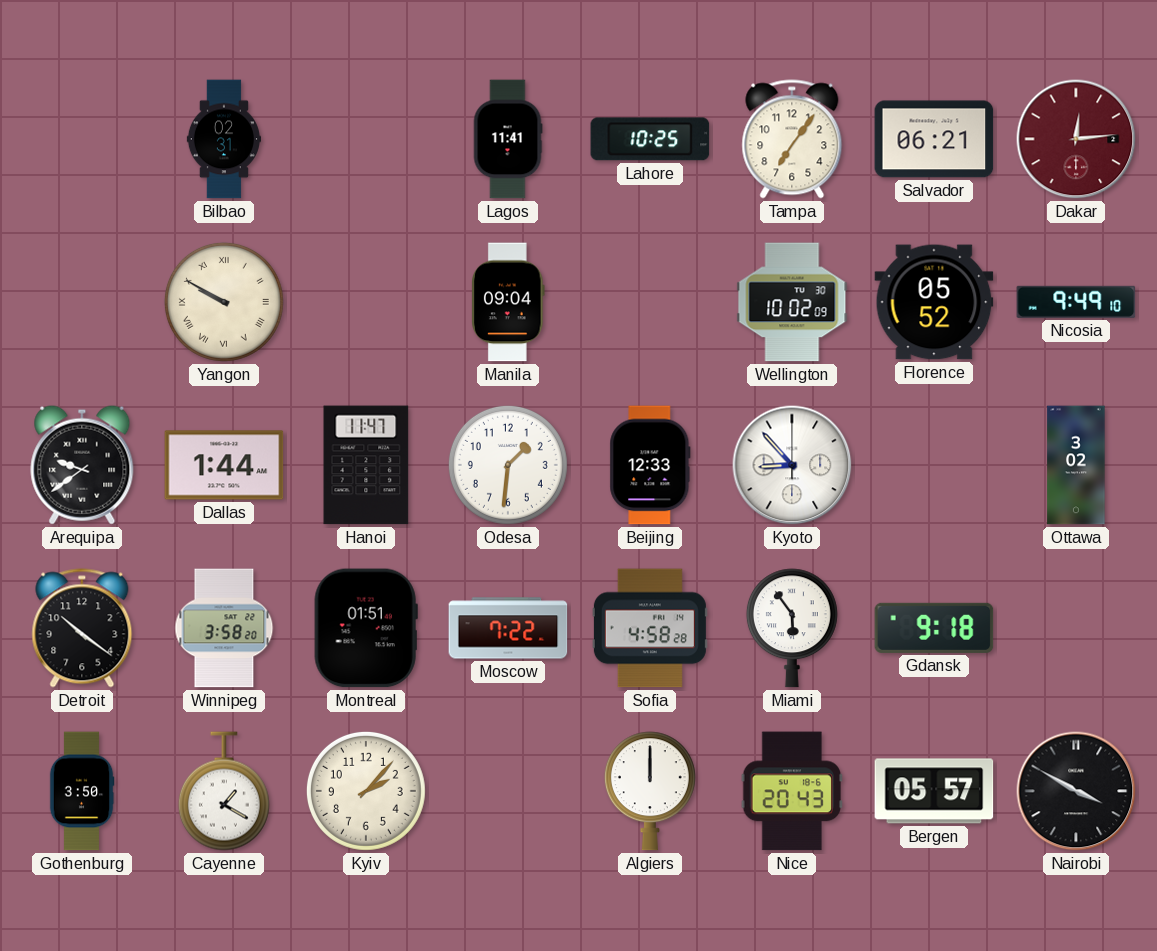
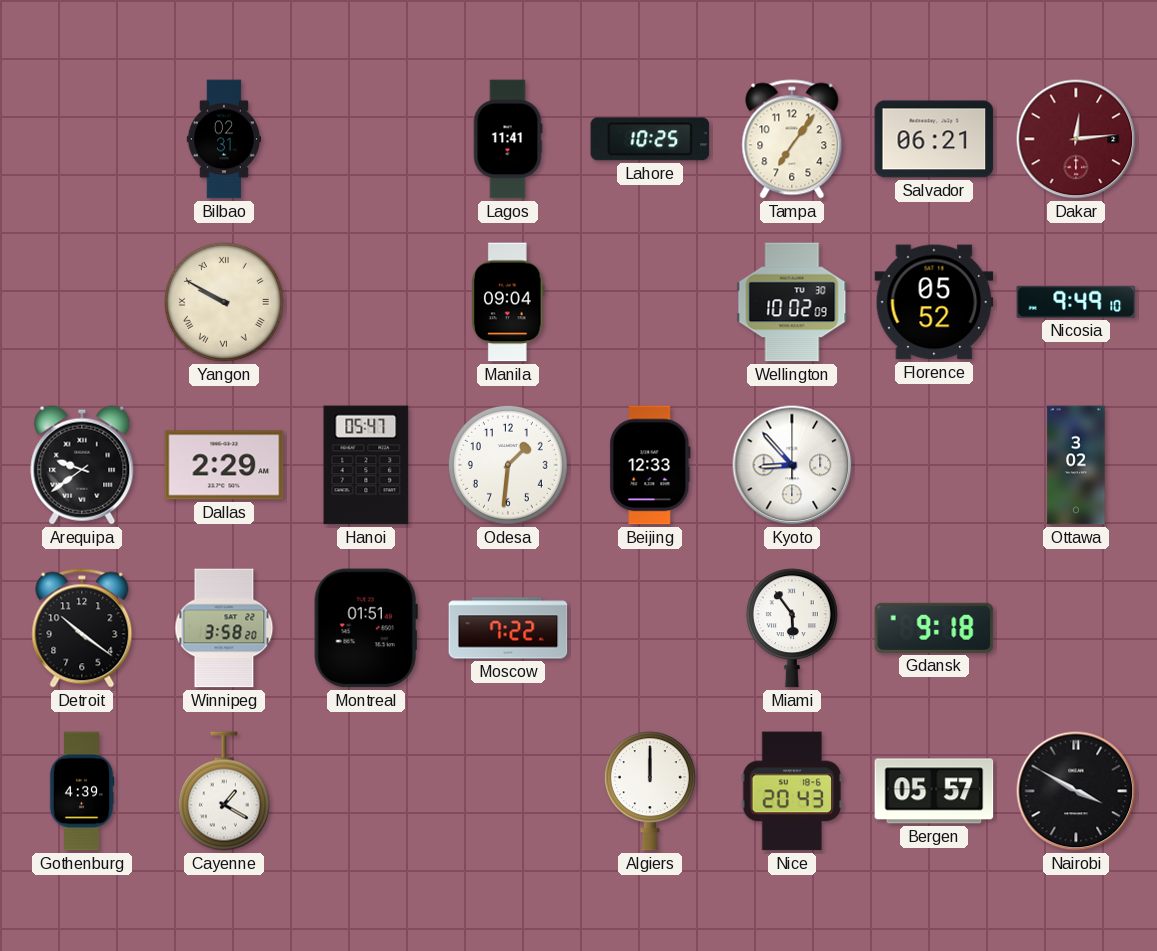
Dallas: 1:44 -> 2:29
Hanoi: 11:47 -> 05:47
Sofia: 4:58 -> none
Gothenburg: 3:50 -> 4:39
Kyiv: 2:07 -> none
